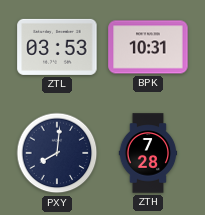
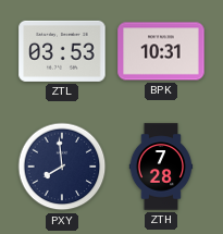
PXY: 8:01 -> 7:59
